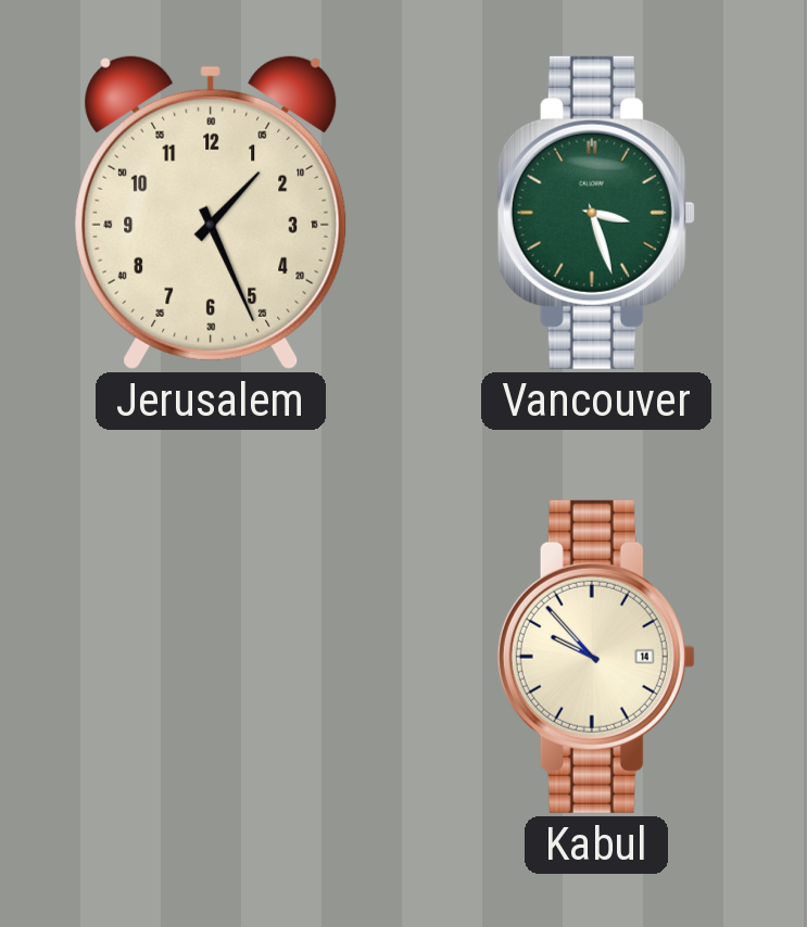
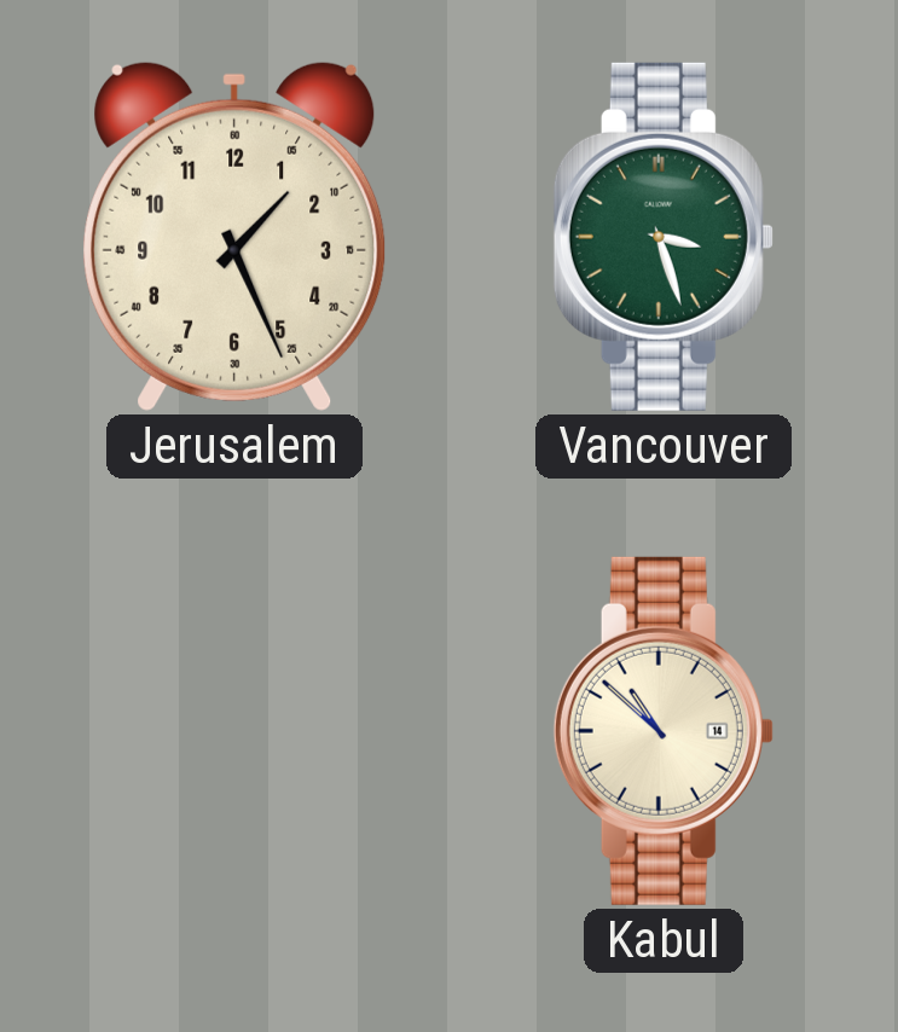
Kabul: 9:53 -> 10:52
